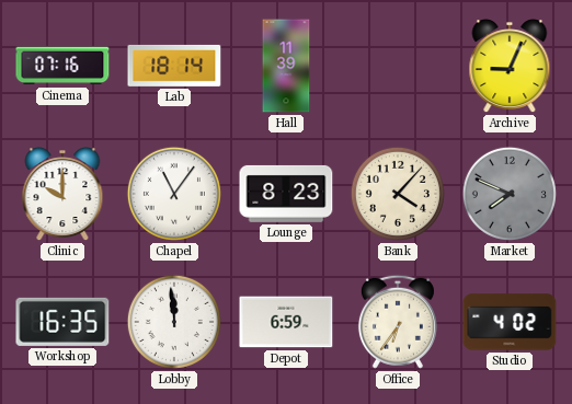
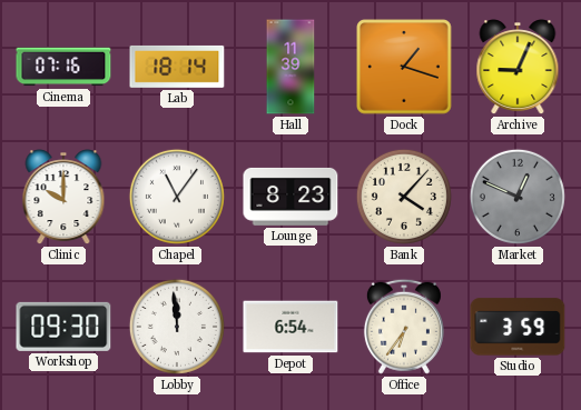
Dock: none -> 1:18
Market: 7:49 -> 12:49
Workshop: 16:35 -> 09:30
Depot: 6:59 -> 6:54
Studio: 4:02 -> 3:59
